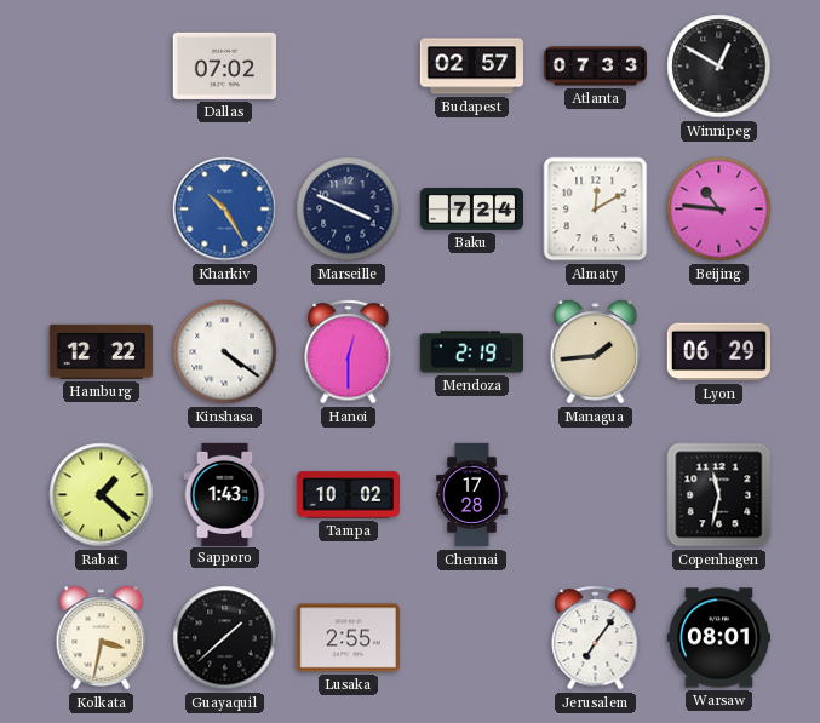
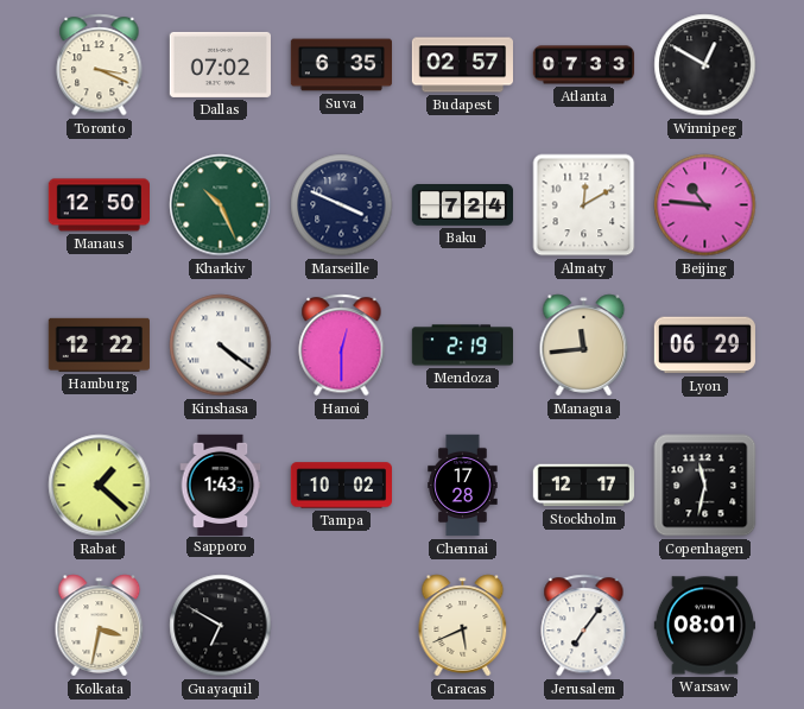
Toronto: none -> 3:19
Suva: none -> 6:35
Manaus: none -> 12:50
Kharkiv: 10:25 -> 10:26
Kharkiv dial: blue -> green
Managua: 1:44 -> 11:44
Stockholm: none -> 12:17
Guayaquil: 1:38 -> 6:50
Lusaka: 2:55 -> none
Caracas: none -> 5:41
